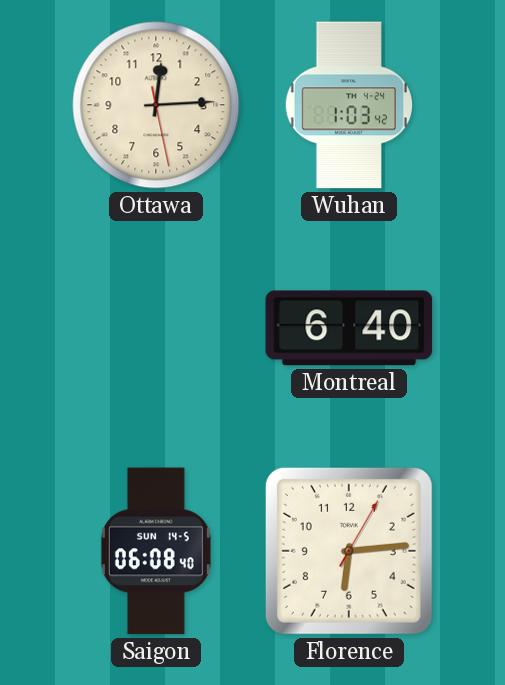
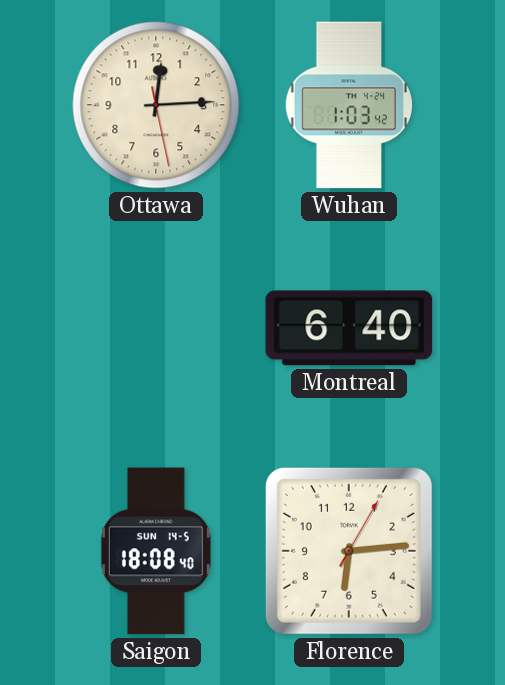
Saigon: 06:08 -> 18:08
